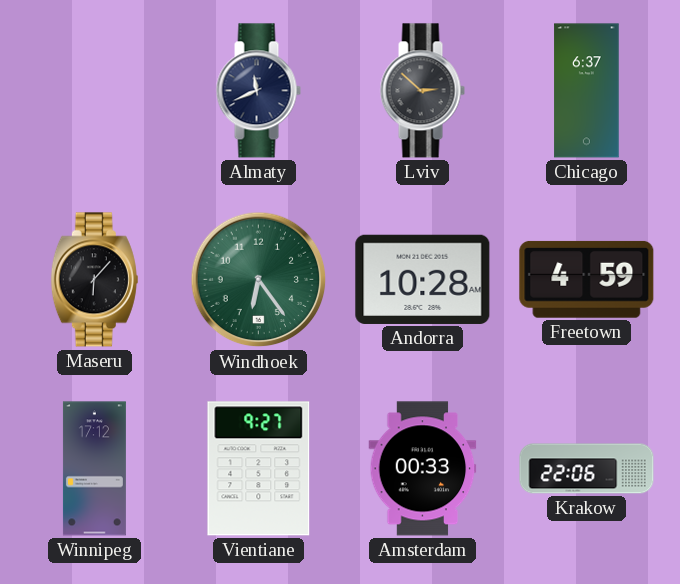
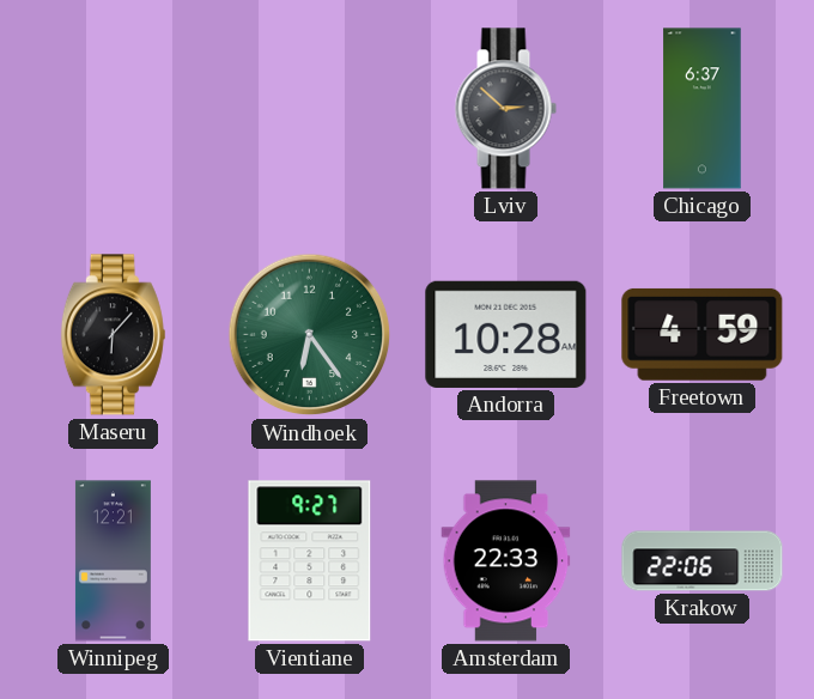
Almaty: 11:41 -> none
Winnipeg: 17:12 -> 12:21
Amsterdam: 00:33 -> 22:33
